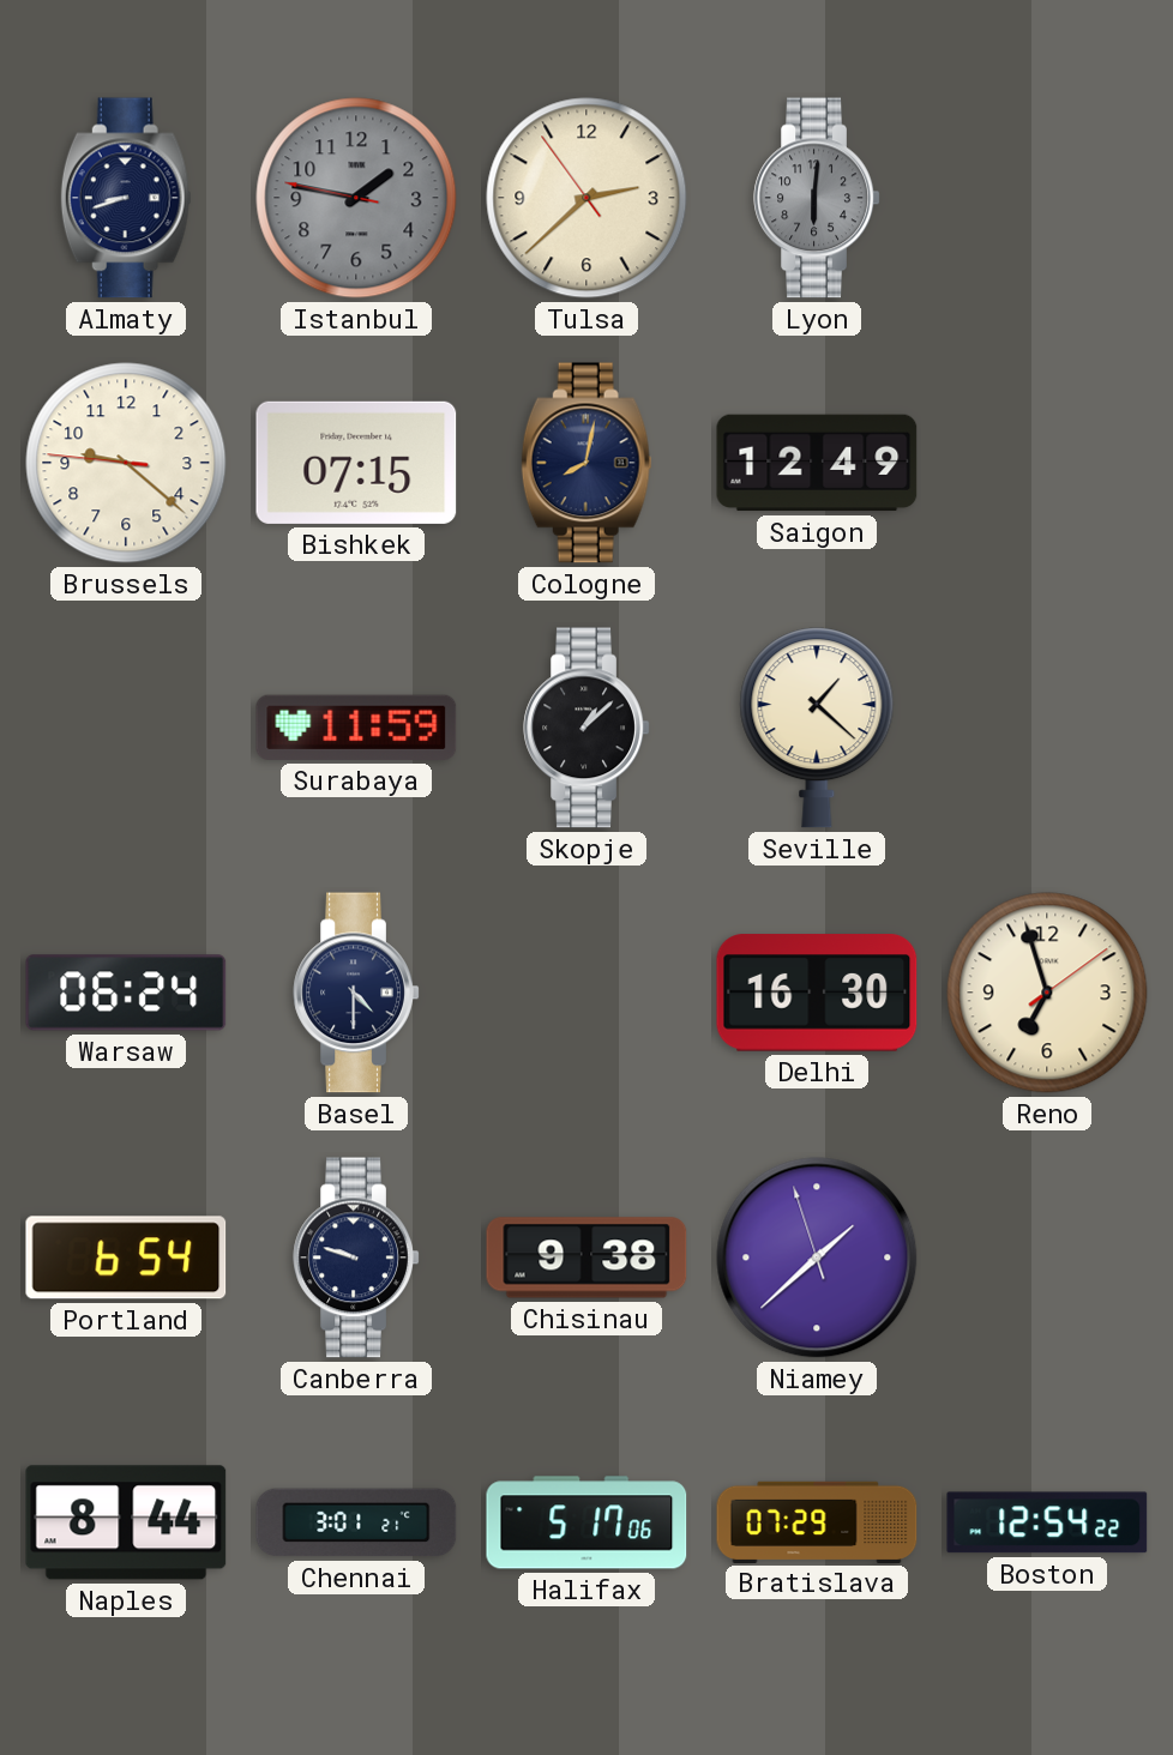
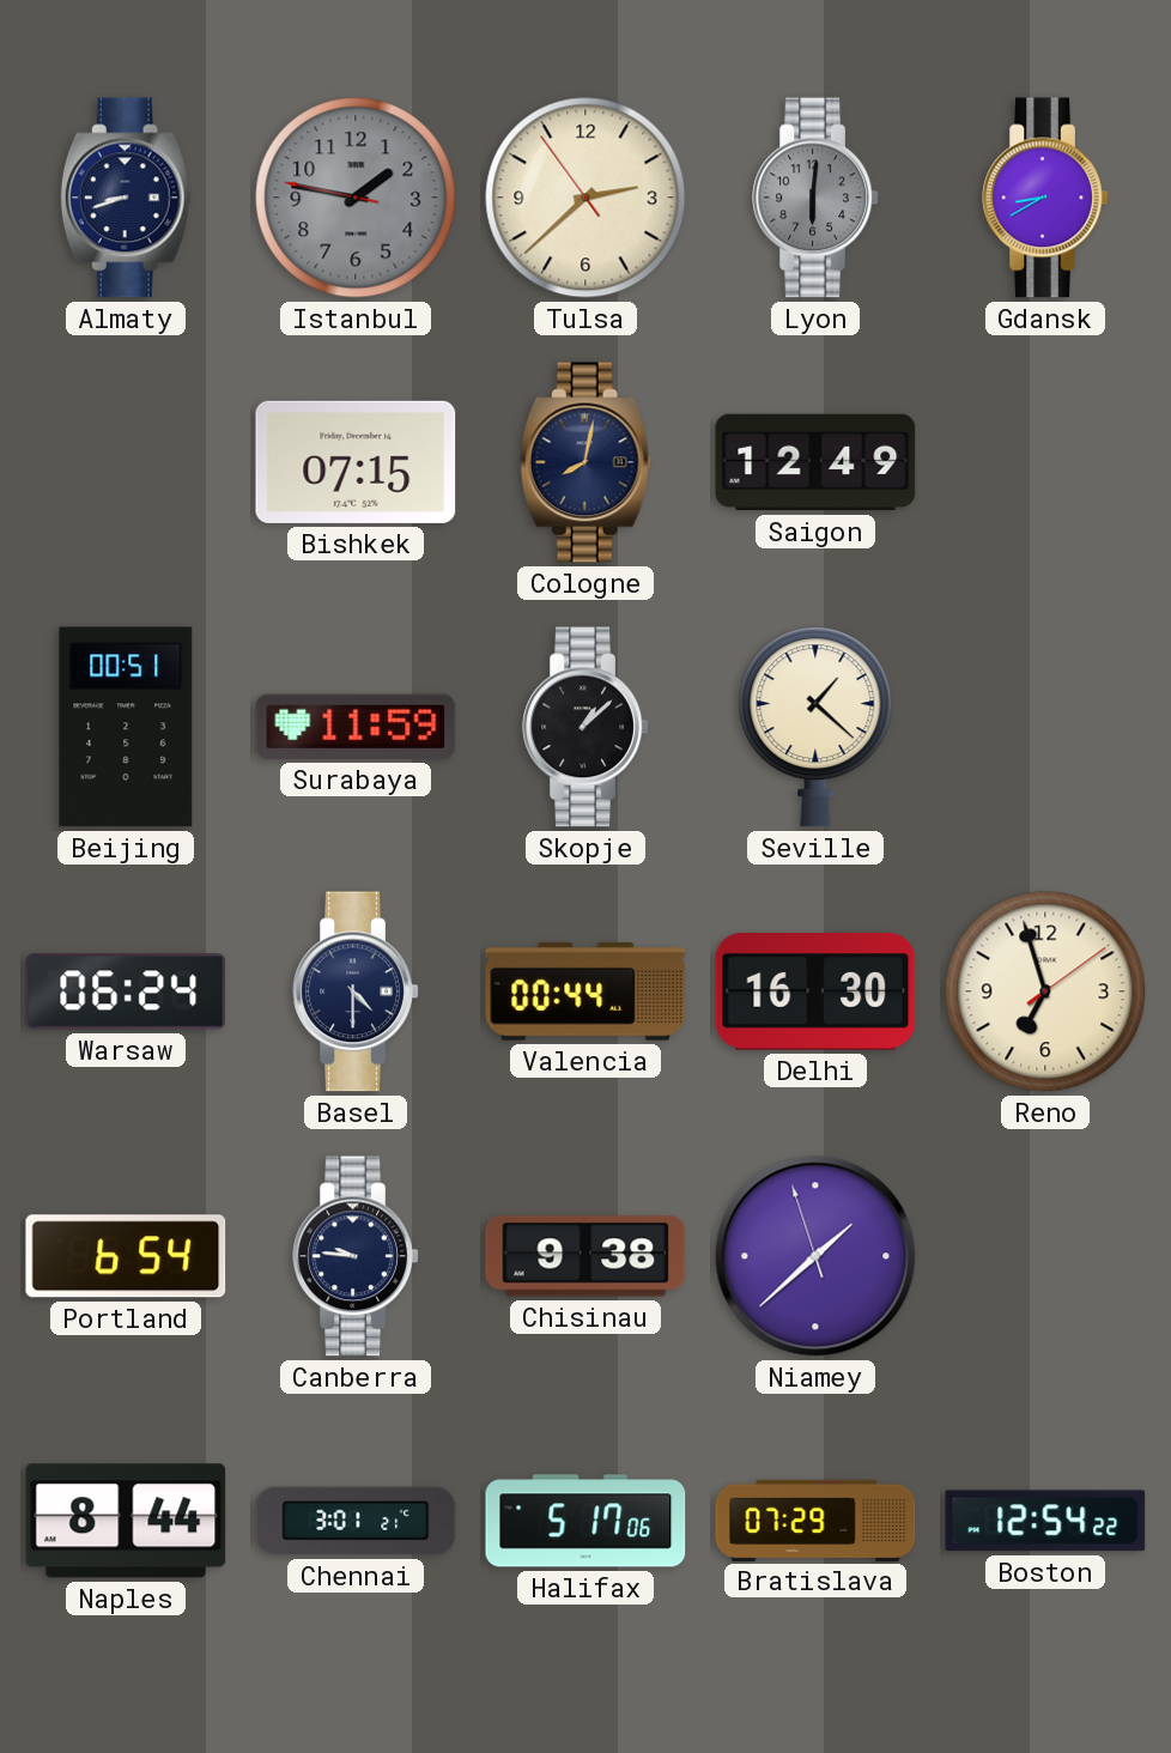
Gdansk: none -> 8:40
Brussels: 9:21 -> none
Beijing: none -> 00:51
Valencia: none -> 00:44
Canberra: 9:48 -> 9:46
